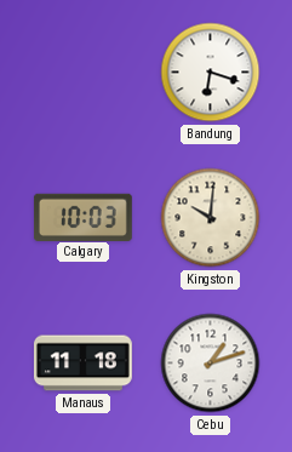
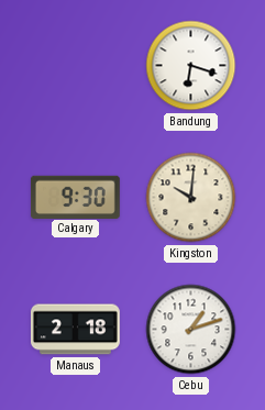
Calgary: 10:03 -> 9:30
Manaus: 11:18 -> 2:18
